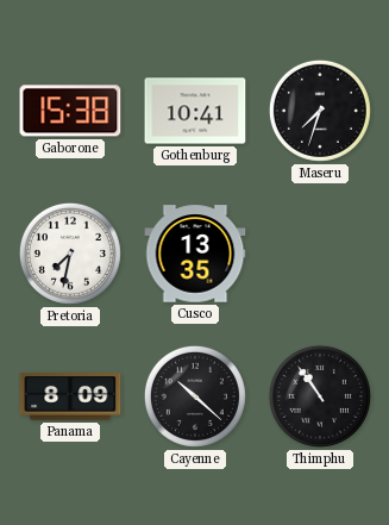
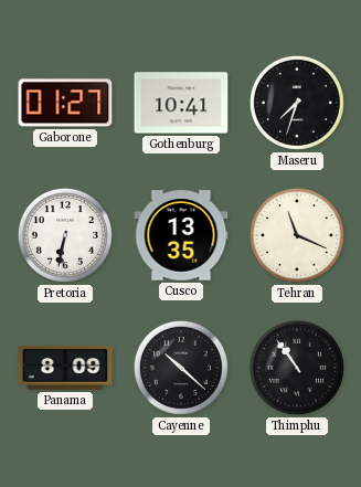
Gaborone: 15:38 -> 01:27
Pretoria: 7:32 -> 6:32
Tehran: none -> 11:19
